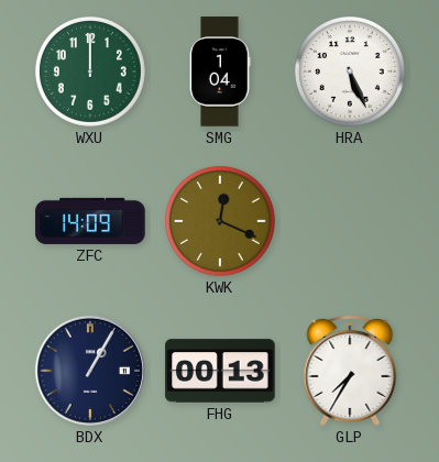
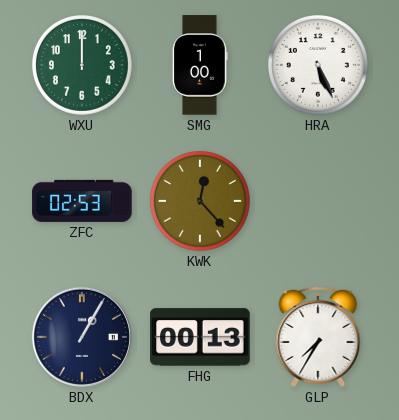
SMG: 1:04 -> 1:00
ZFC: 14:09 -> 02:53
KWK: 12:19 -> 12:23
